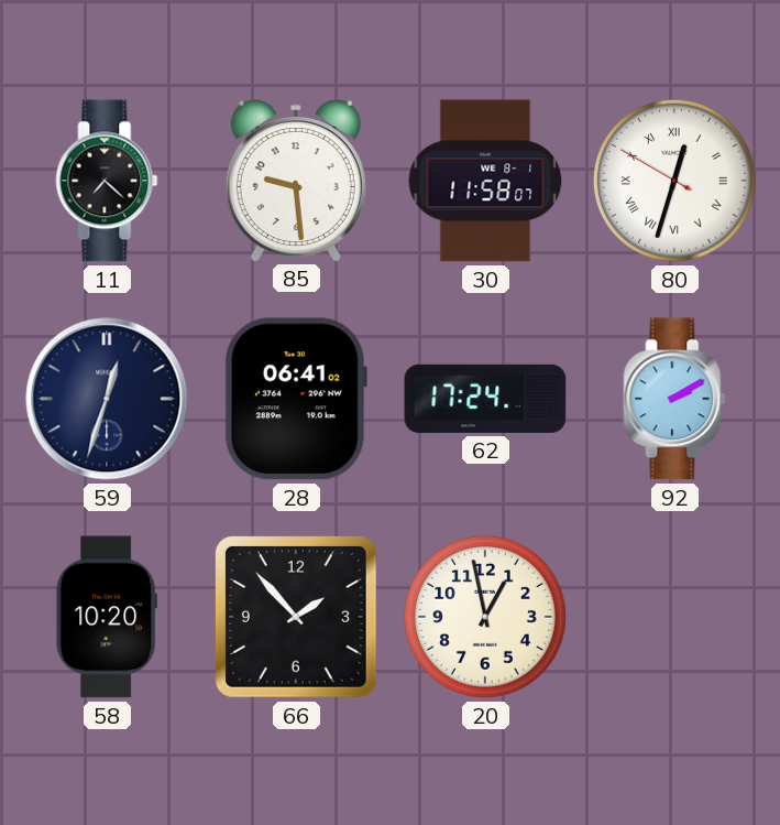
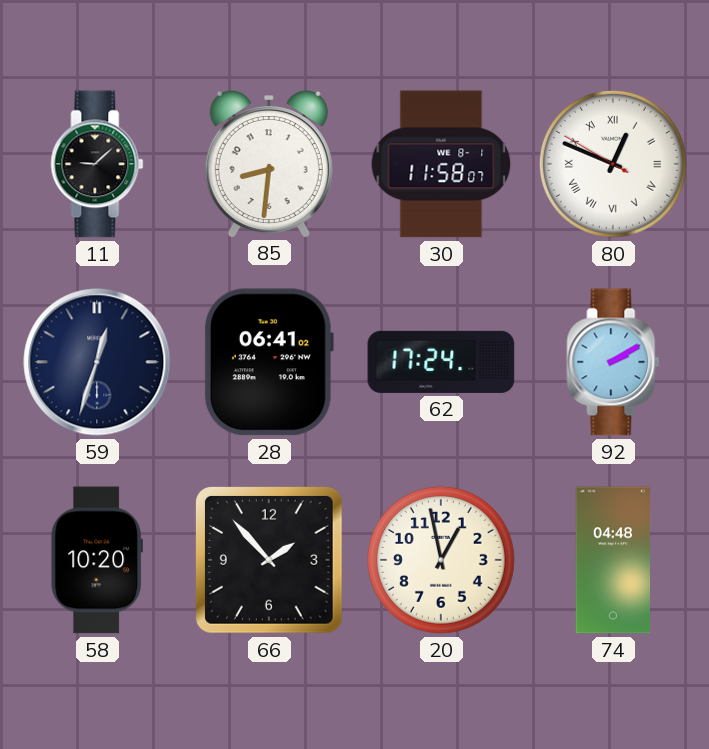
11: 7:22 -> 9:08
85: 9:29 -> 8:31
80: 12:32 -> 12:48
74: none -> 04:48
